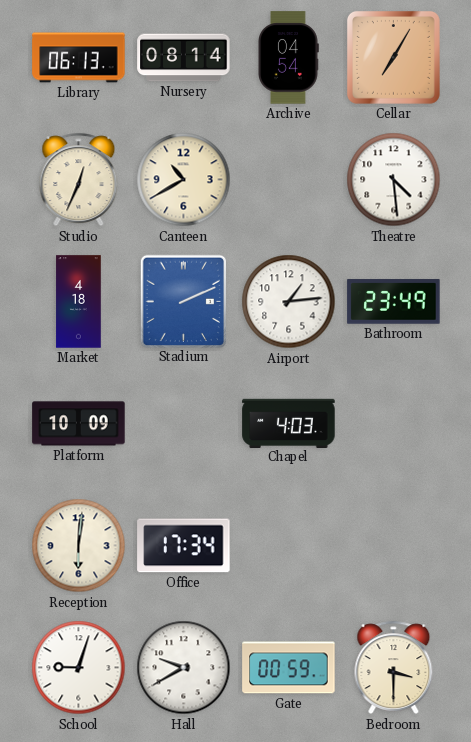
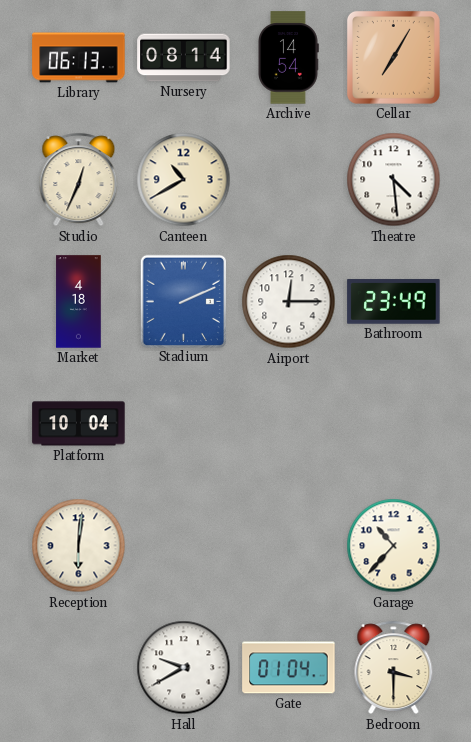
Archive: 04:54 -> 14:54
Airport: 1:14 -> 12:15
Platform: 10:09 -> 10:04
Chapel: 4:03 -> none
Office: 17:34 -> none
Garage: none -> 10:37
School: 9:03 -> none
Gate: 00:59 -> 01:04
